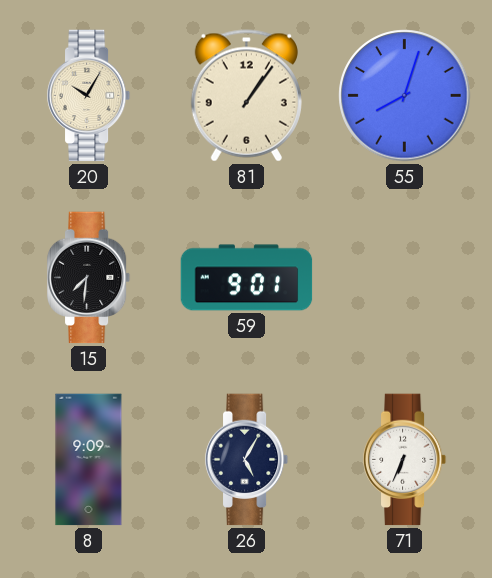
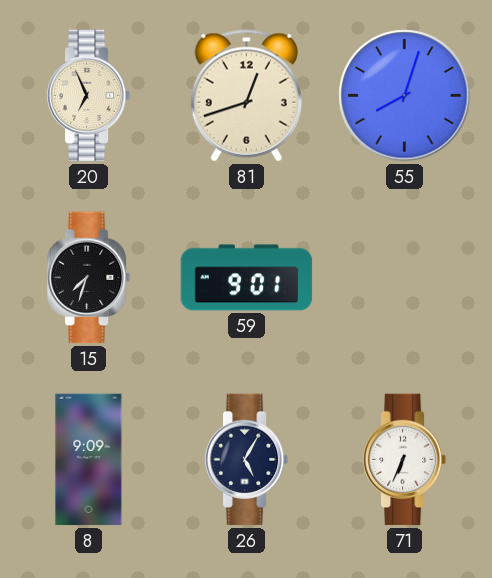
20: 10:05 -> 6:56
81: 1:06 -> 12:42
15: 7:31 -> 7:33
